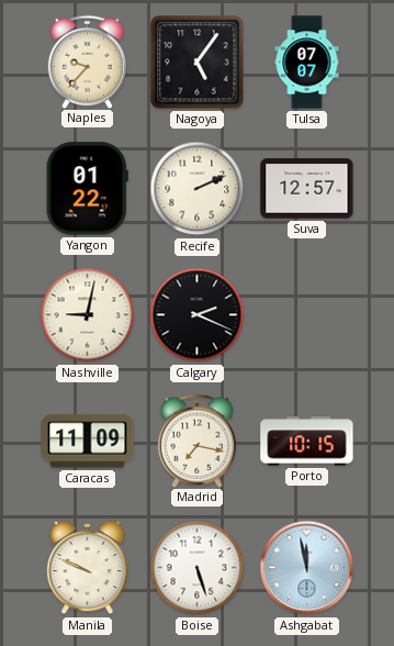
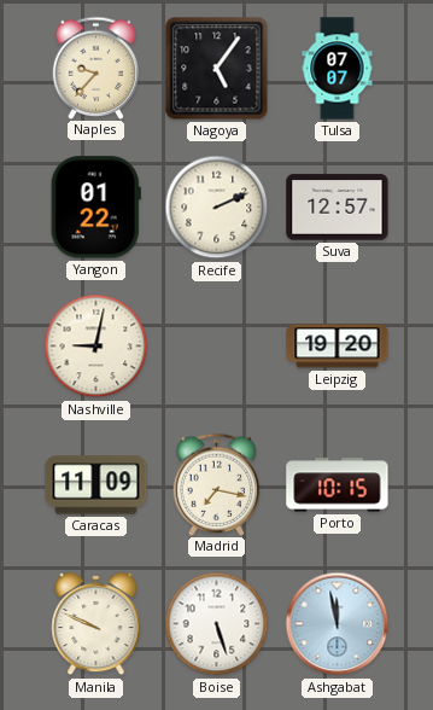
Calgary: 2:19 -> none
Leipzig: none -> 19:20
